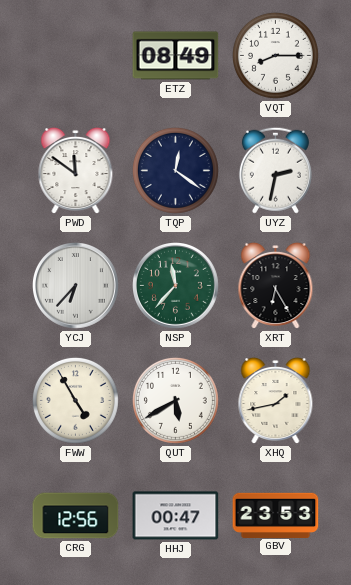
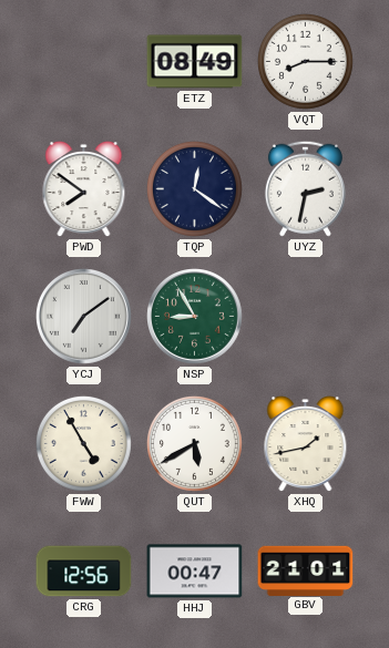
PWD: 11:51 -> 7:51
YCJ: 6:37 -> 7:09
NSP: 11:37 -> 8:55
XRT: 6:25 -> none
GBV: 23:53 -> 21:01
